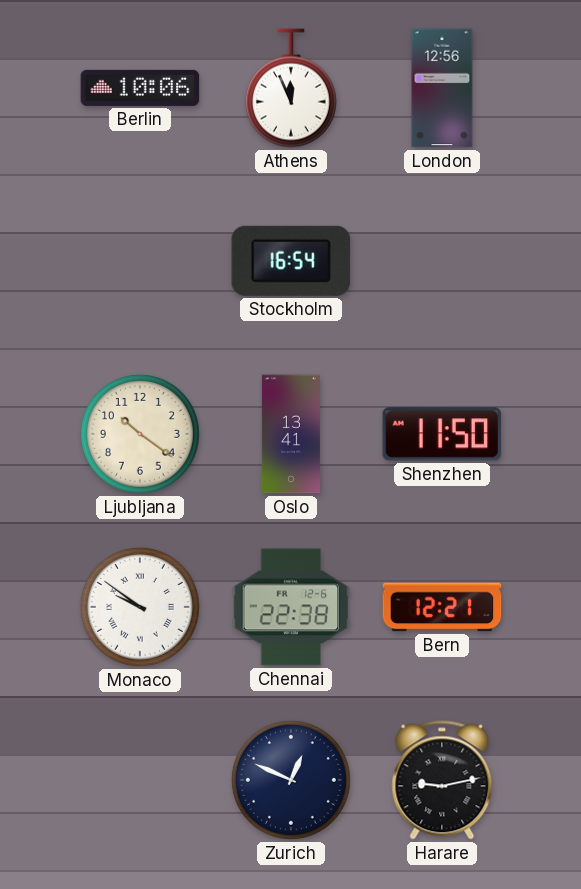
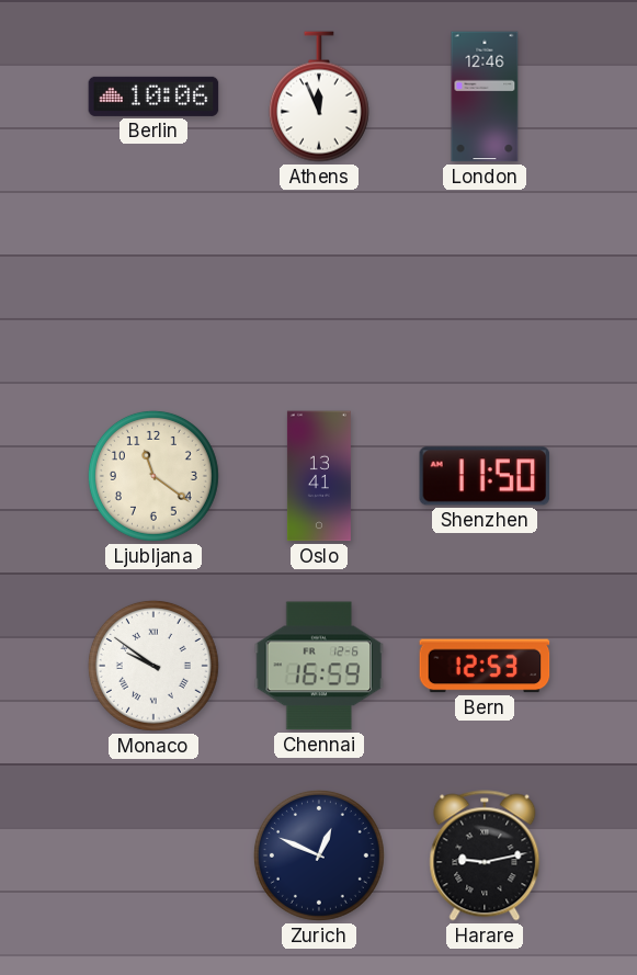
London: 12:56 -> 12:46
Stockholm: 16:54 -> none
Ljubljana: 10:21 -> 11:21
Chennai: 22:38 -> 16:59
Bern: 12:21 -> 12:53
